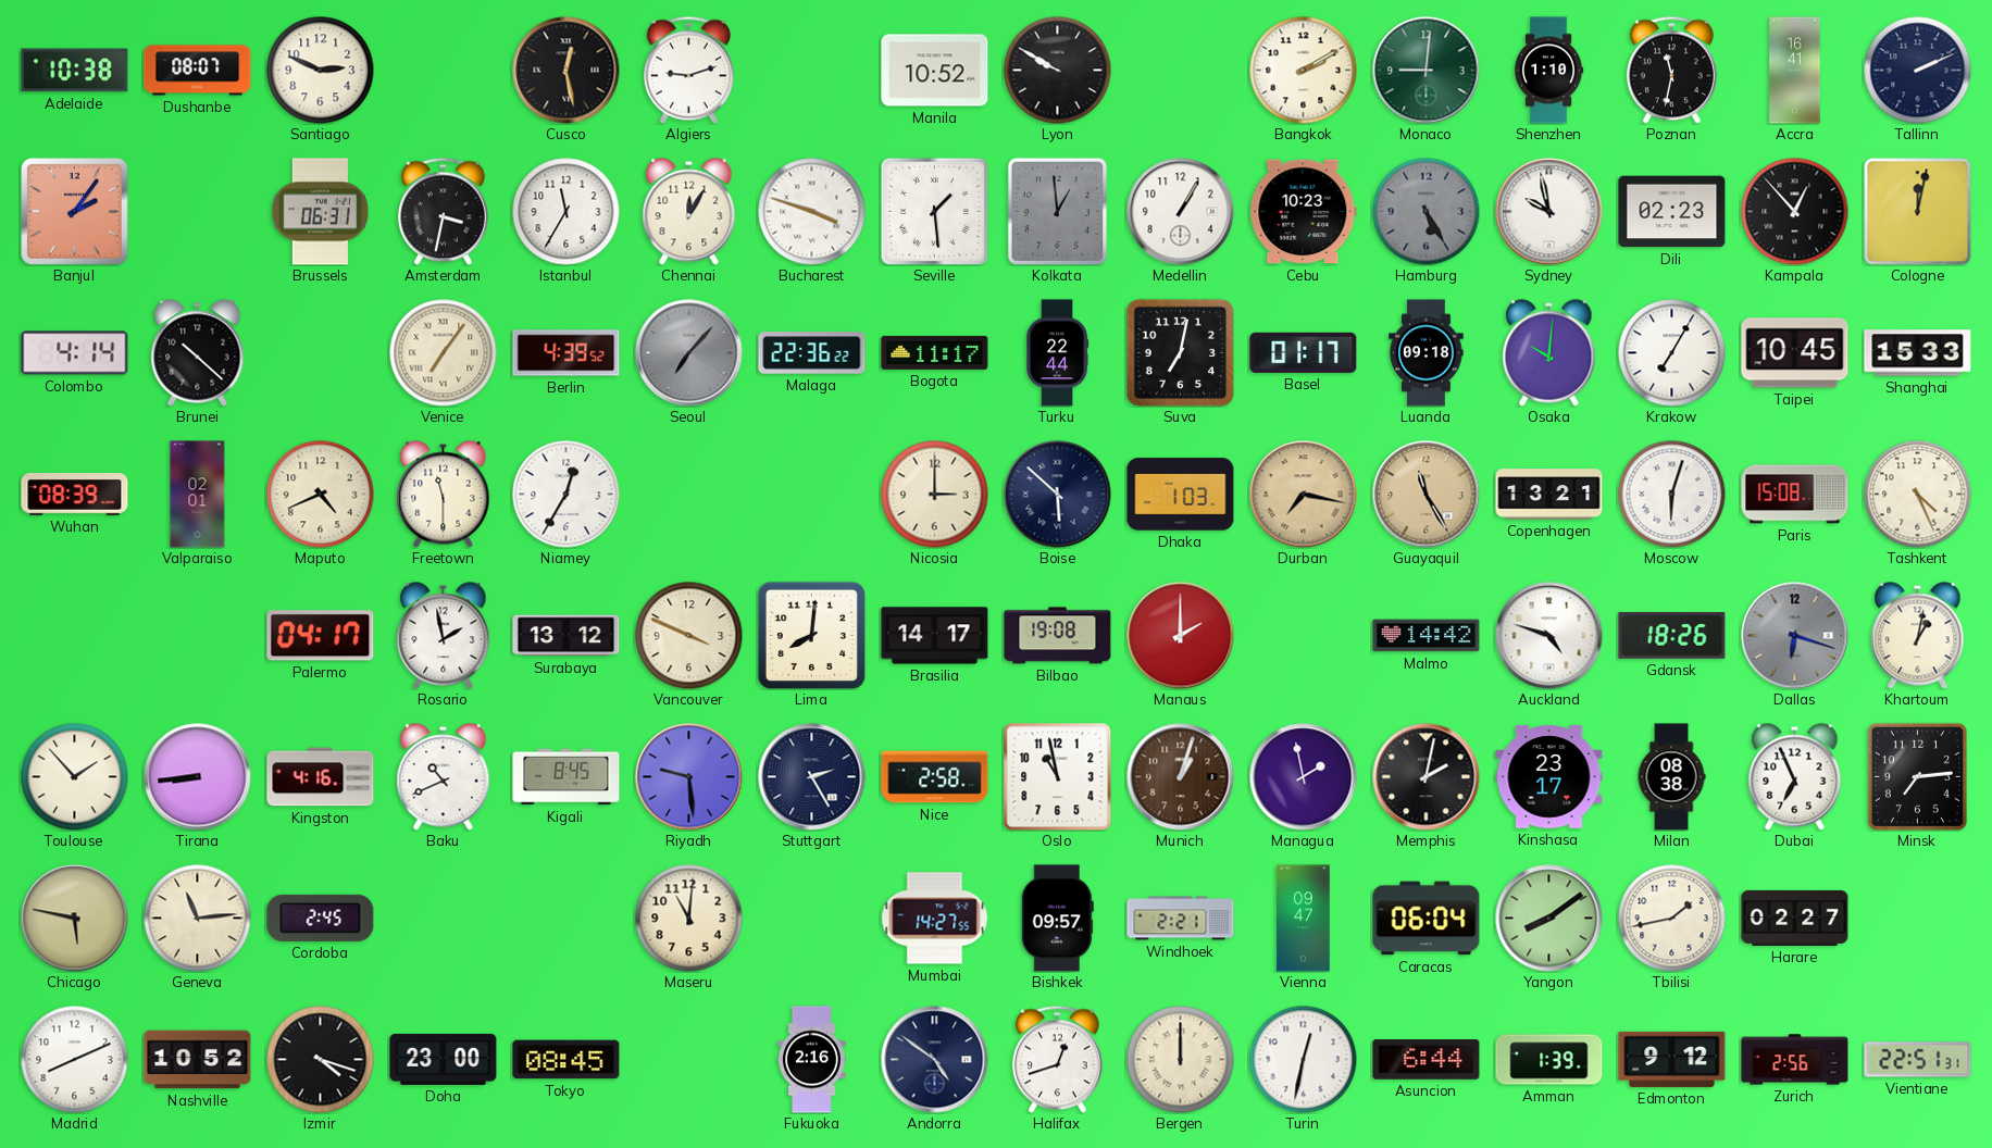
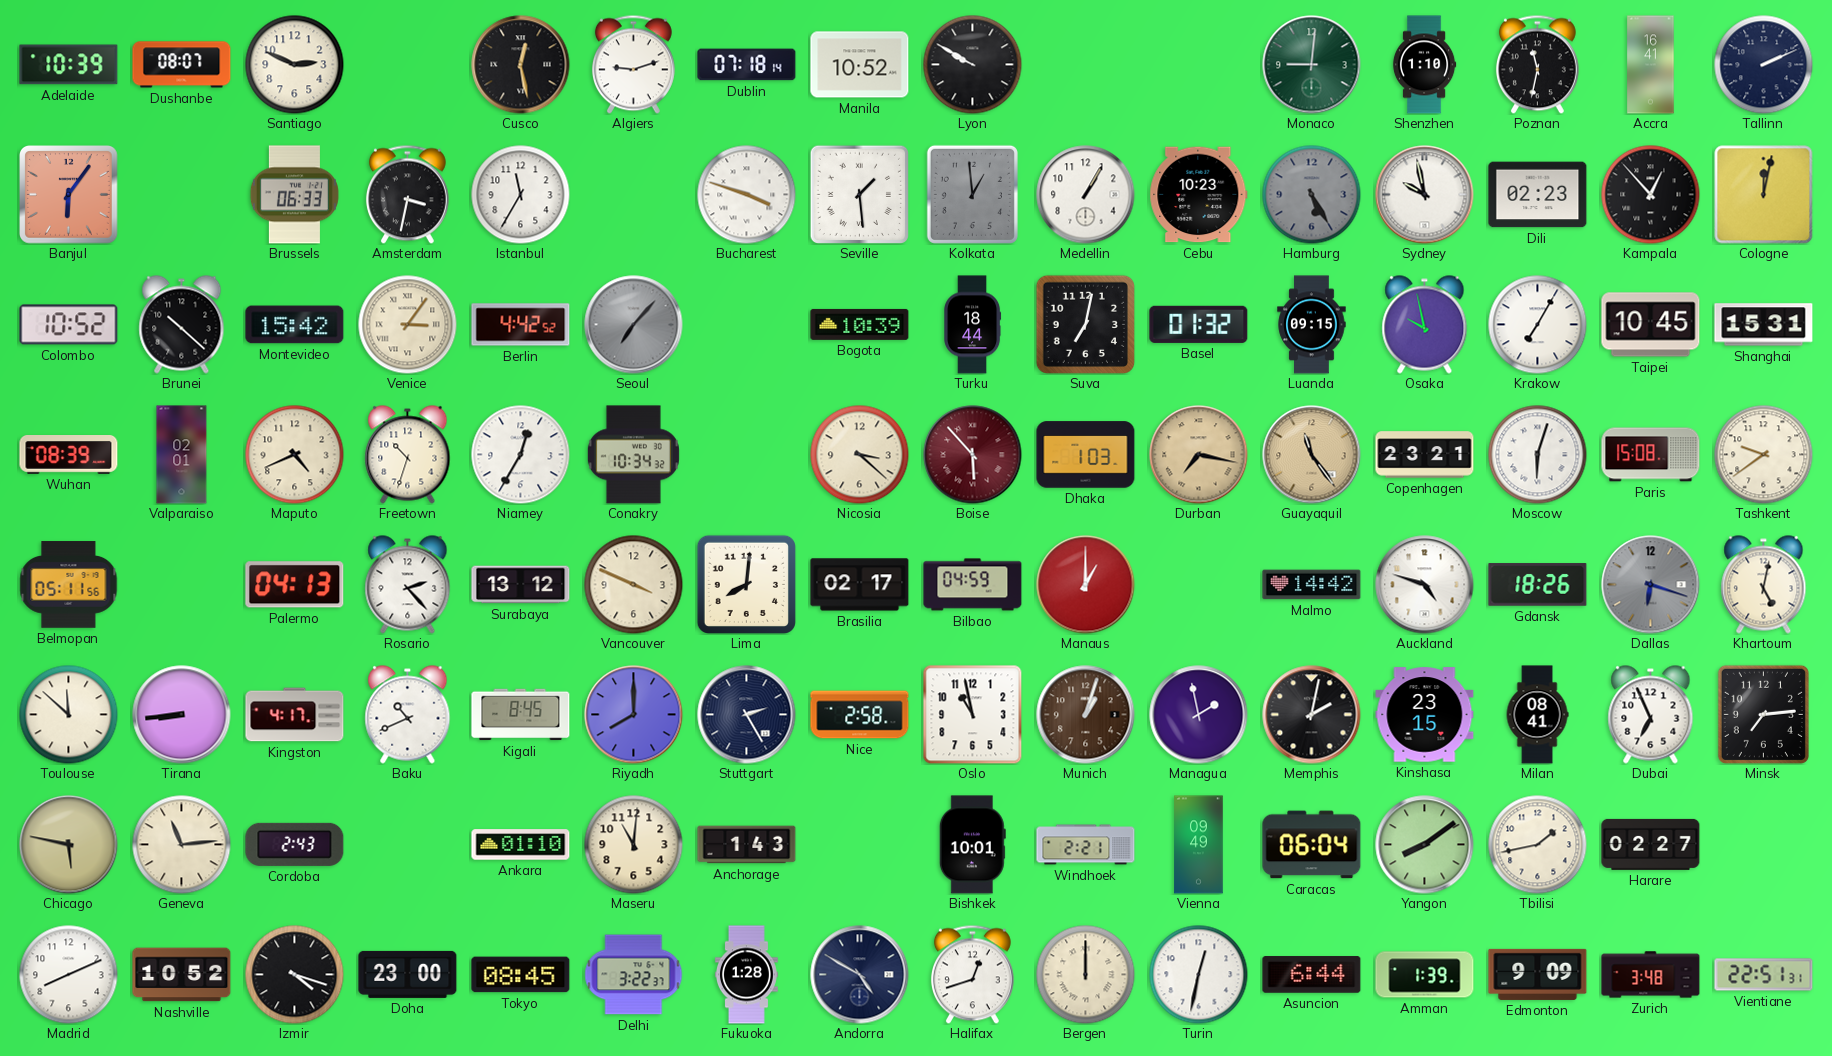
Adelaide: 10:38 -> 10:39
Dublin: none -> 07:18
Bangkok: 2:10 -> none
Banjul: 2:06 -> 6:06
Brussels: 06:31 -> 06:33
Chennai: 12:05 -> none
Colombo: 4:14 -> 10:52
Montevideo: none -> 15:42
Venice: 7:06 -> 3:06
Berlin: 4:39 -> 4:42
Malaga: 22:36 -> none
Bogota: 11:17 -> 10:39
Turku: 22:44 -> 18:44
Basel: 01:17 -> 01:32
Luanda: 09:18 -> 09:15
Osaka: 10:01 -> 9:58
Shanghai: 15:33 -> 15:31
Freetown: 11:30 -> 10:33
Conakry: none -> 10:34
Nicosia: 3:00 -> 3:22
Boise: 5:52 -> 5:53
Boise dial: navy -> burgundy
Guayaquil: 11:25 -> 11:24
Copenhagen: 13:21 -> 23:21
Tashkent: 4:26 -> 9:39
Belmopan: none -> 05:11
Palermo: 04:17 -> 04:13
Rosario: 1:58 -> 2:23
Brasilia: 14:17 -> 02:17
Bilbao: 19:08 -> 04:59
Manaus: 2:00 -> 1:00
Khartoum: 1:02 -> 5:02
Toulouse: 1:53 -> 11:52
Kingston: 4:16 -> 4:17
Riyadh: 9:29 -> 8:00
Kinshasa: 23:17 -> 23:15
Milan: 08:38 -> 08:41
Cordoba: 2:45 -> 2:43
Ankara: none -> 01:10
Anchorage: none -> 1:43
Mumbai: 14:27 -> none
Bishkek: 09:57 -> 10:01
Vienna: 09:47 -> 09:49
Delhi: none -> 3:22
Fukuoka: 2:16 -> 1:28
Andorra: 4:51 -> 4:50
Edmonton: 9:12 -> 9:09
Zurich: 2:56 -> 3:48
